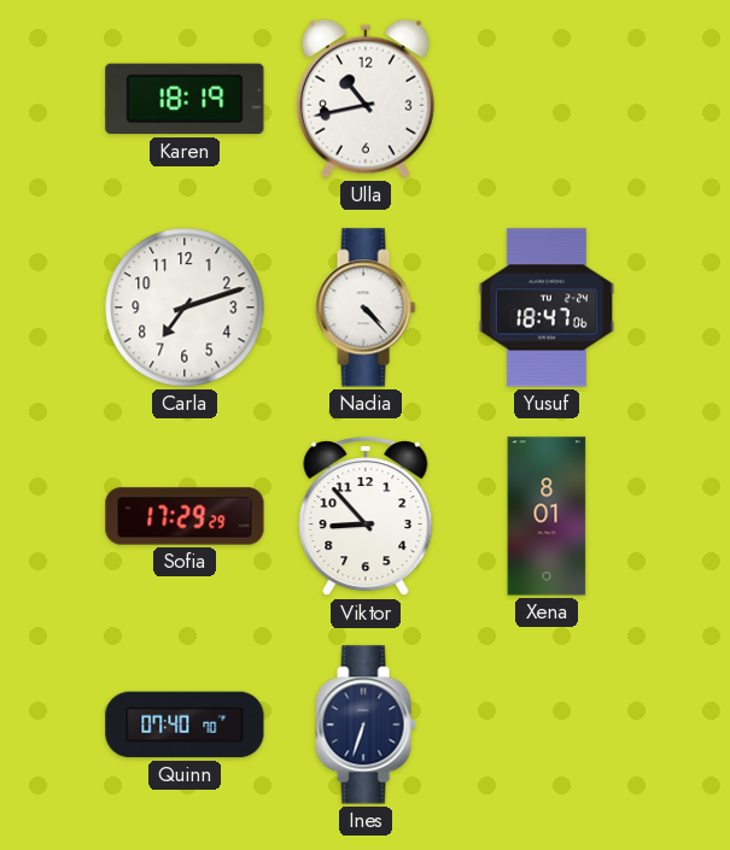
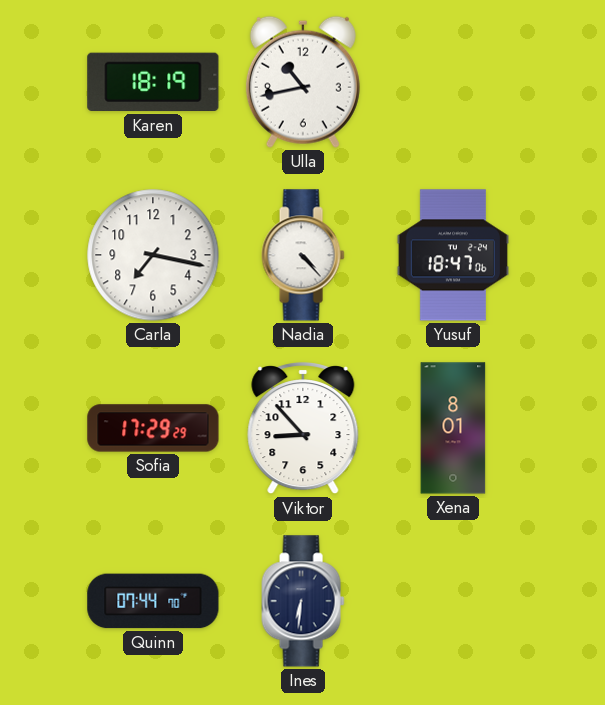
Carla: 7:12 -> 7:17
Quinn: 07:40 -> 07:44
Ines: 6:33 -> 6:31
